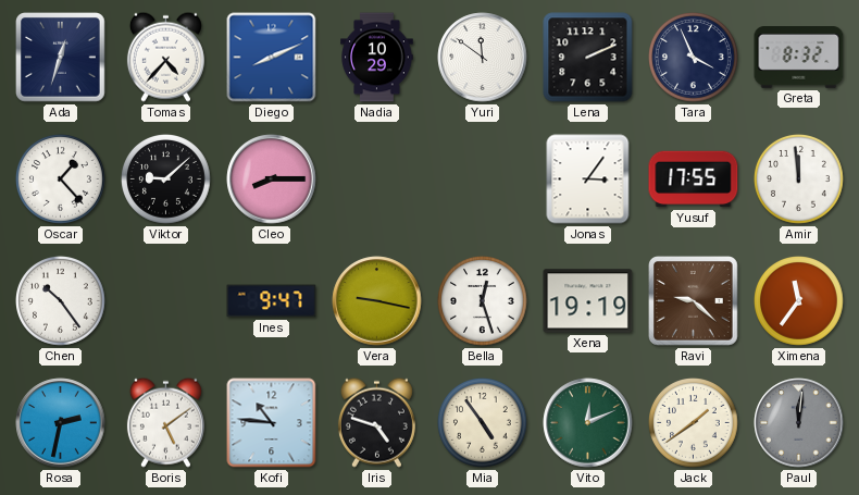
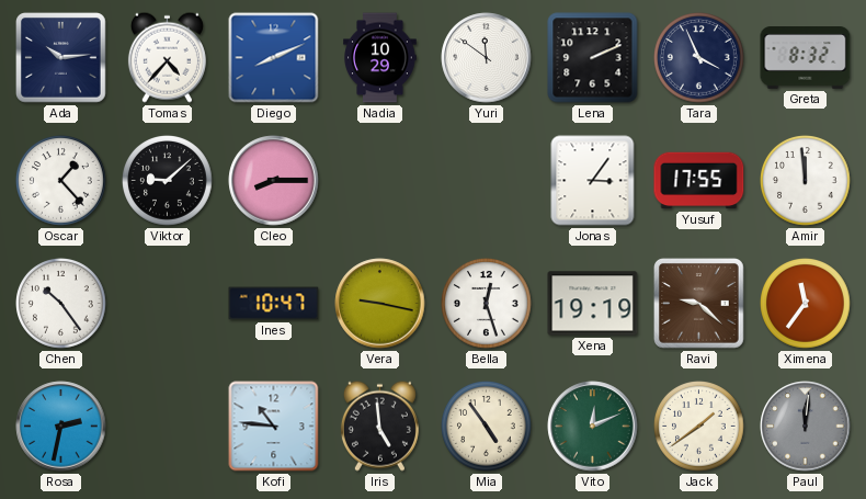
Ada: 12:33 -> 10:14
Ines: 9:47 -> 10:47
Boris: 5:09 -> none
Iris: 4:48 -> 4:59
